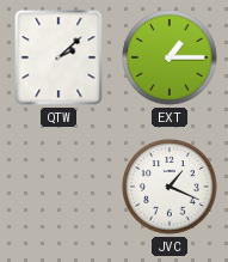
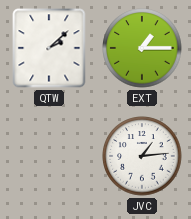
JVC: 1:19 -> 1:14
